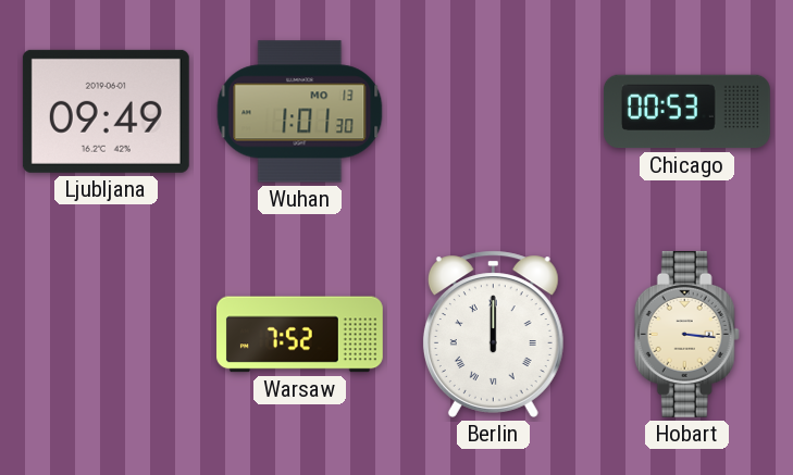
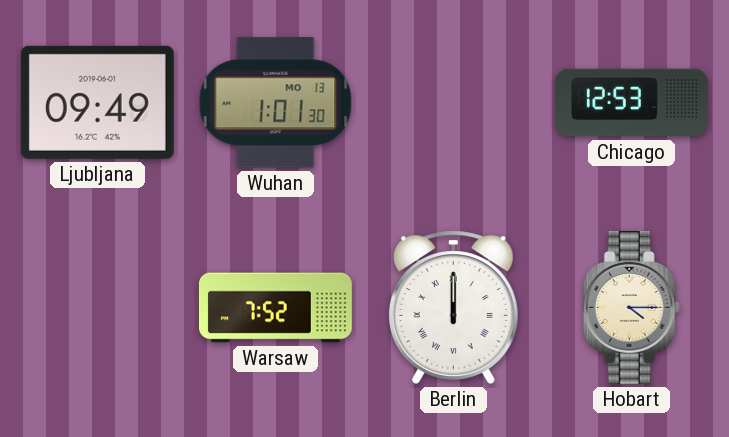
Chicago: 00:53 -> 12:53
Hobart: 3:16 -> 4:15
